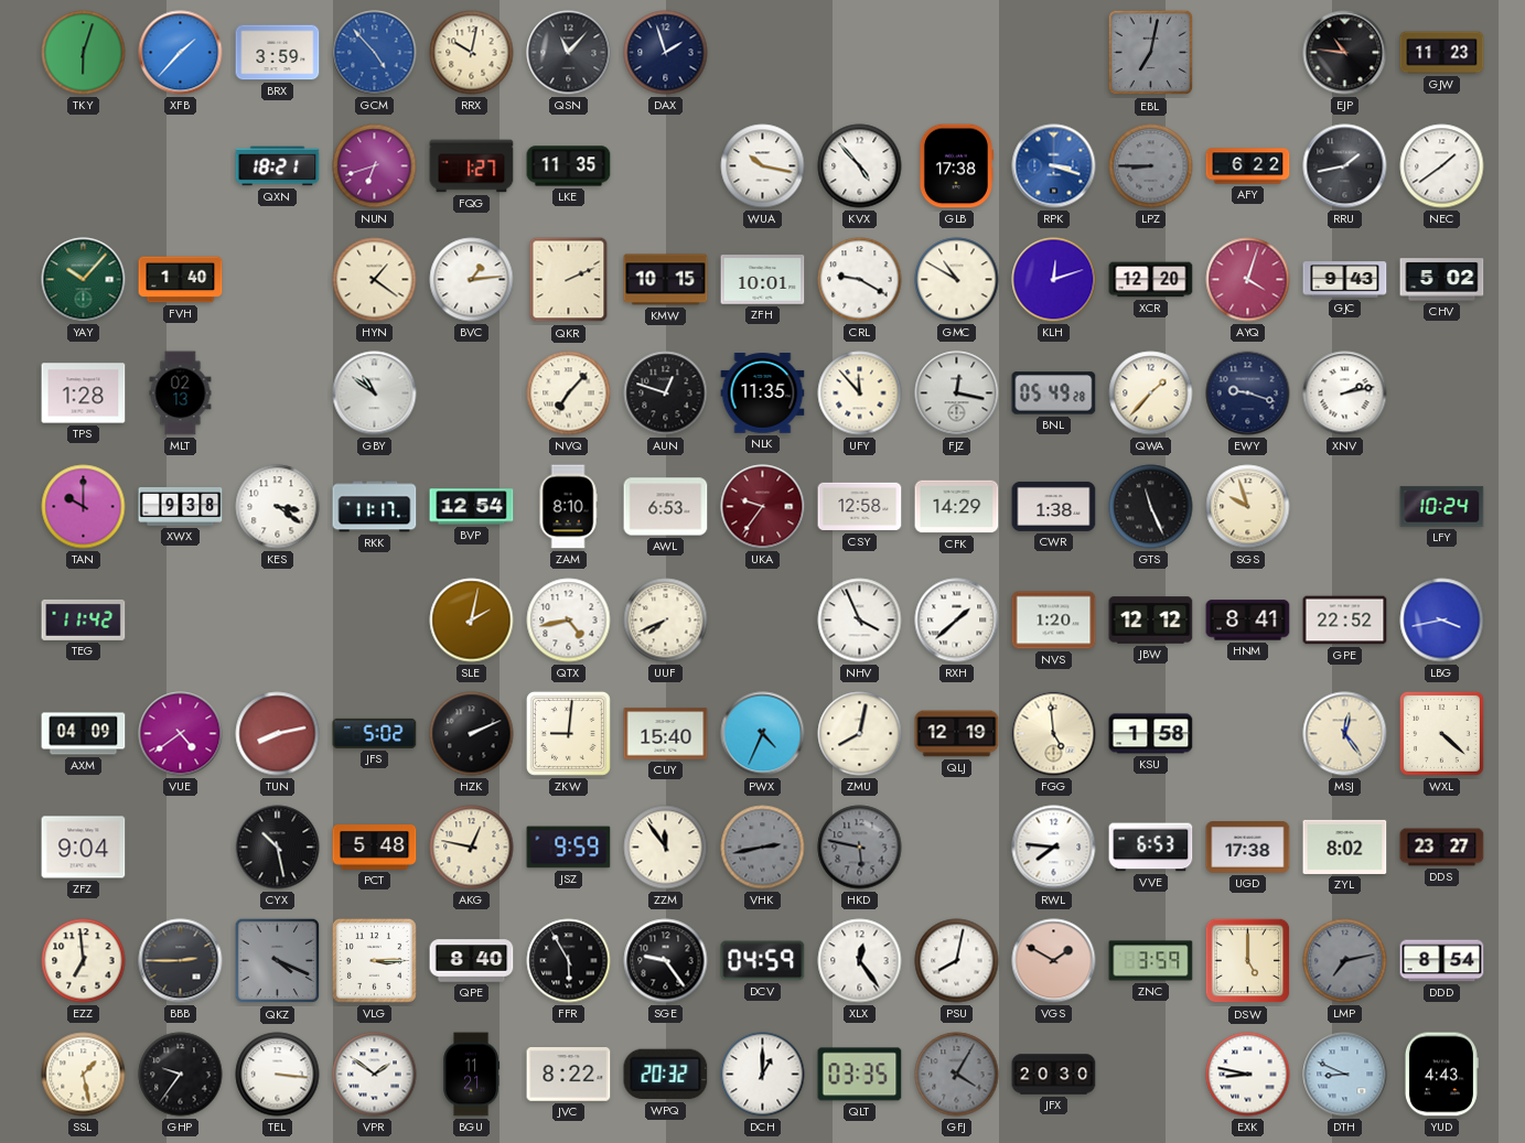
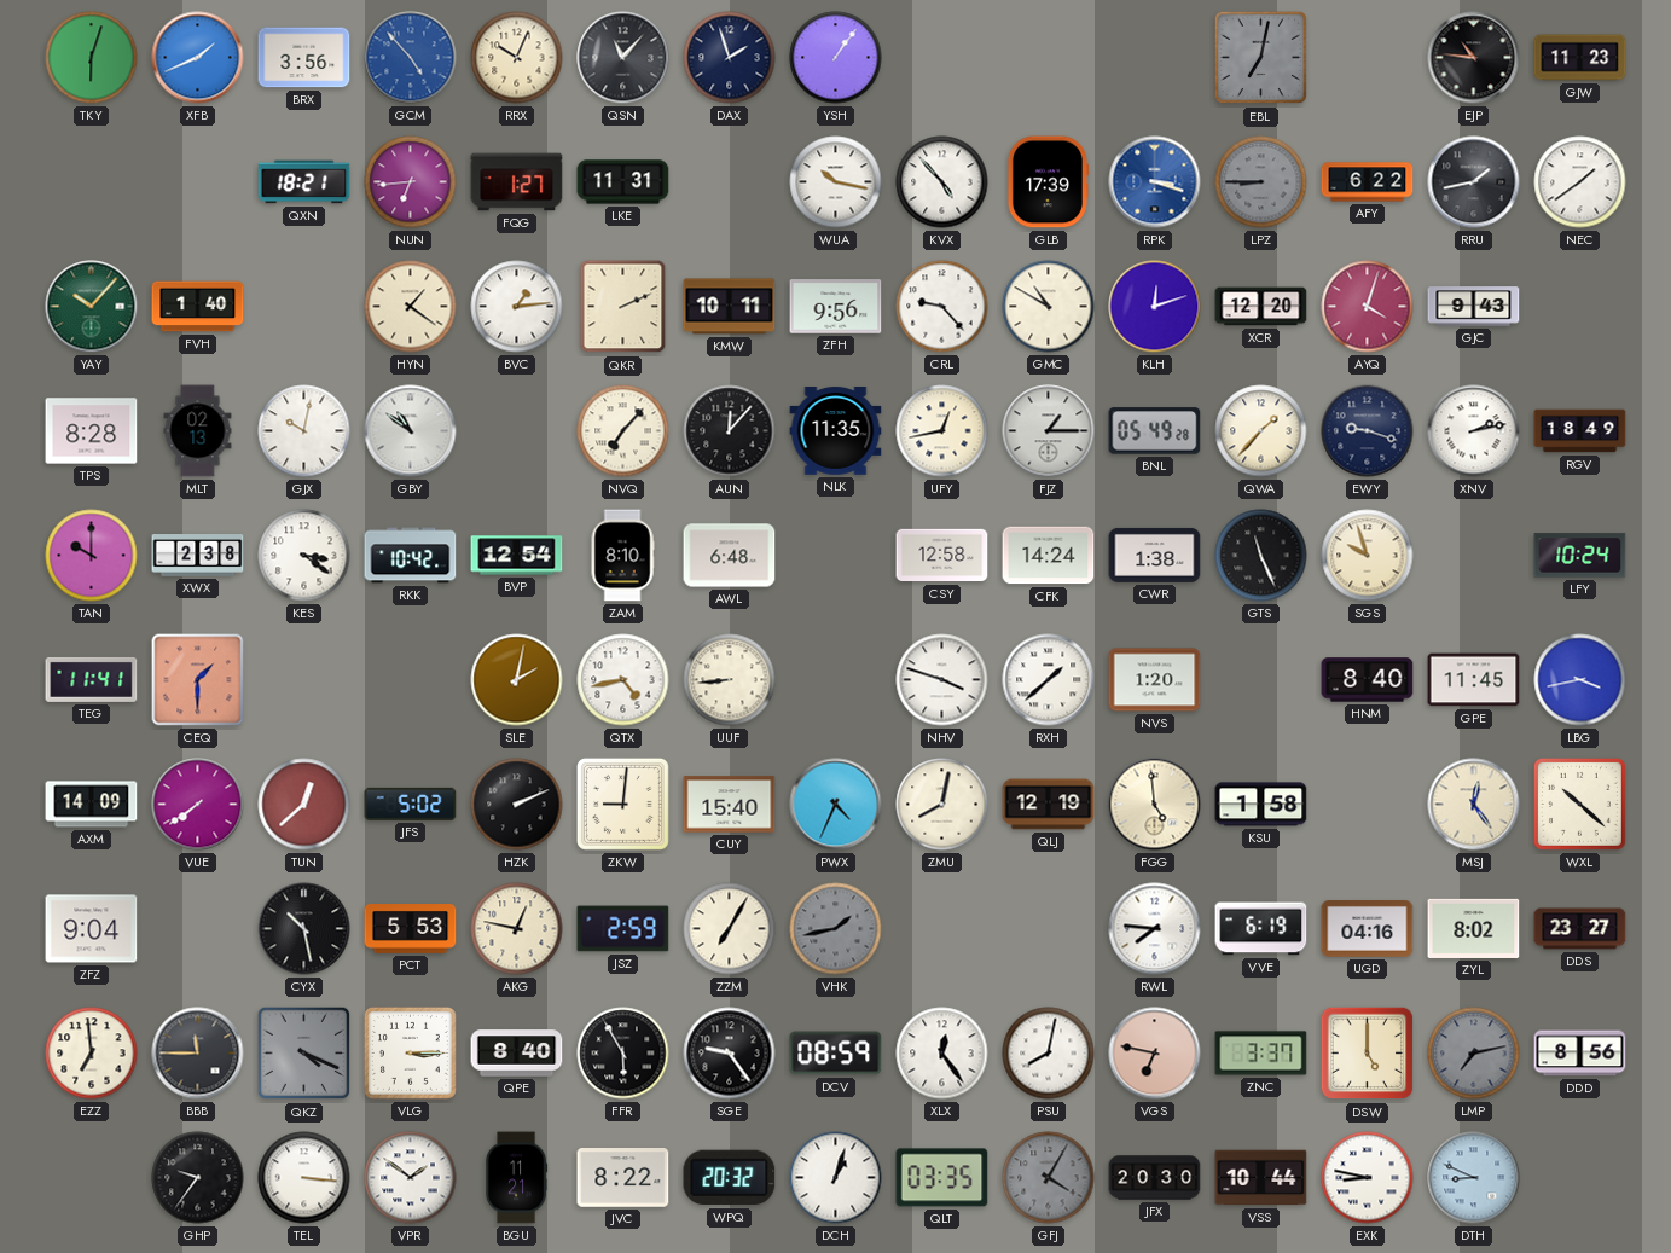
XFB: 1:37 -> 1:41
BRX: 3:59 -> 3:56
RRX: 10:02 -> 10:04
YSH: none -> 1:06
NUN: 6:42 -> 6:44
LKE: 11:35 -> 11:31
GLB: 17:38 -> 17:39
KMW: 10:15 -> 10:11
ZFH: 10:01 -> 9:56
CRL: 9:20 -> 9:23
CHV: 5:02 -> none
TPS: 1:28 -> 8:28
GJX: none -> 10:02
AUN: 12:48 -> 12:07
UFY: 11:53 -> 12:43
FJZ: 12:17 -> 1:15
RGV: none -> 18:49
XWX: 9:38 -> 2:38
RKK: 11:17 -> 10:42
AWL: 6:53 -> 6:48
UKA: 9:36 -> none
CFK: 14:29 -> 14:24
TEG: 11:42 -> 11:41
CEQ: none -> 1:30
UUF: 7:41 -> 8:44
NHV: 3:56 -> 3:48
JBW: 12:12 -> none
HNM: 8:41 -> 8:40
GPE: 22:52 -> 11:45
AXM: 04:09 -> 14:09
VUE: 4:39 -> 7:39
TUN: 8:13 -> 12:38
WXL: 4:22 -> 10:22
PCT: 5:48 -> 5:53
JSZ: 9:59 -> 2:59
ZZM: 11:54 -> 7:05
VHK: 2:43 -> 1:43
HKD: 5:47 -> none
VVE: 6:53 -> 6:19
UGD: 17:38 -> 04:16
BBB: 2:45 -> 11:45
DCV: 04:59 -> 08:59
VGS: 1:50 -> 6:47
ZNC: 3:59 -> 3:37
DDD: 8:54 -> 8:56
SSL: 1:28 -> none
DCH: 1:00 -> 1:03
VSS: none -> 10:44
YUD: 4:43 -> none
